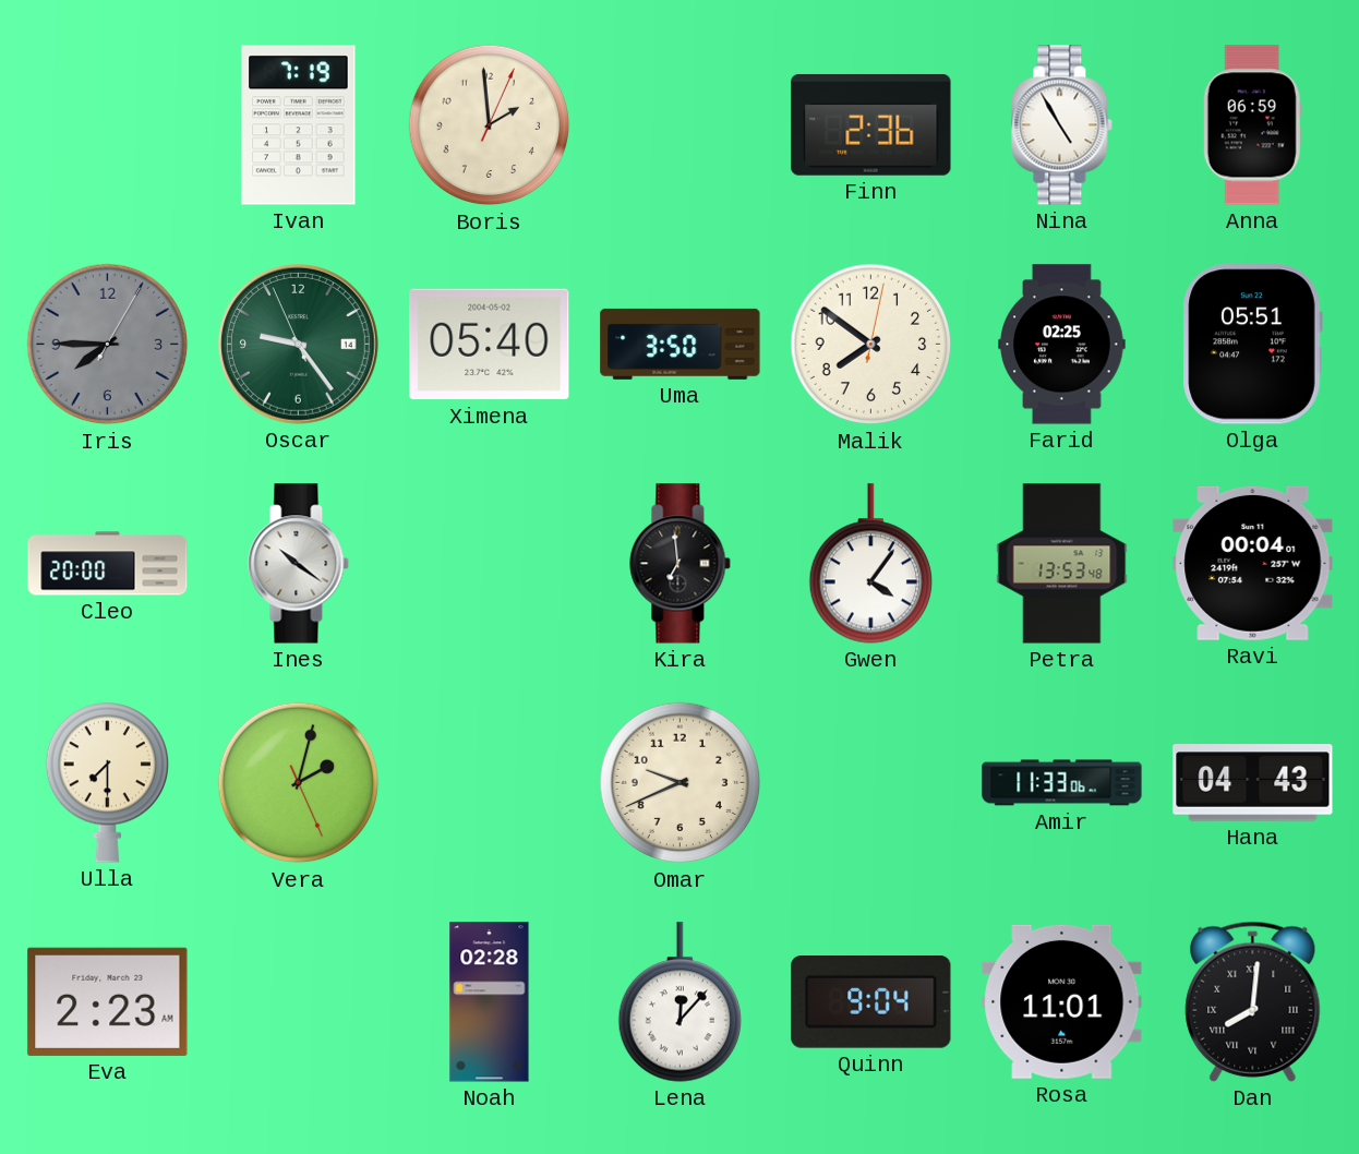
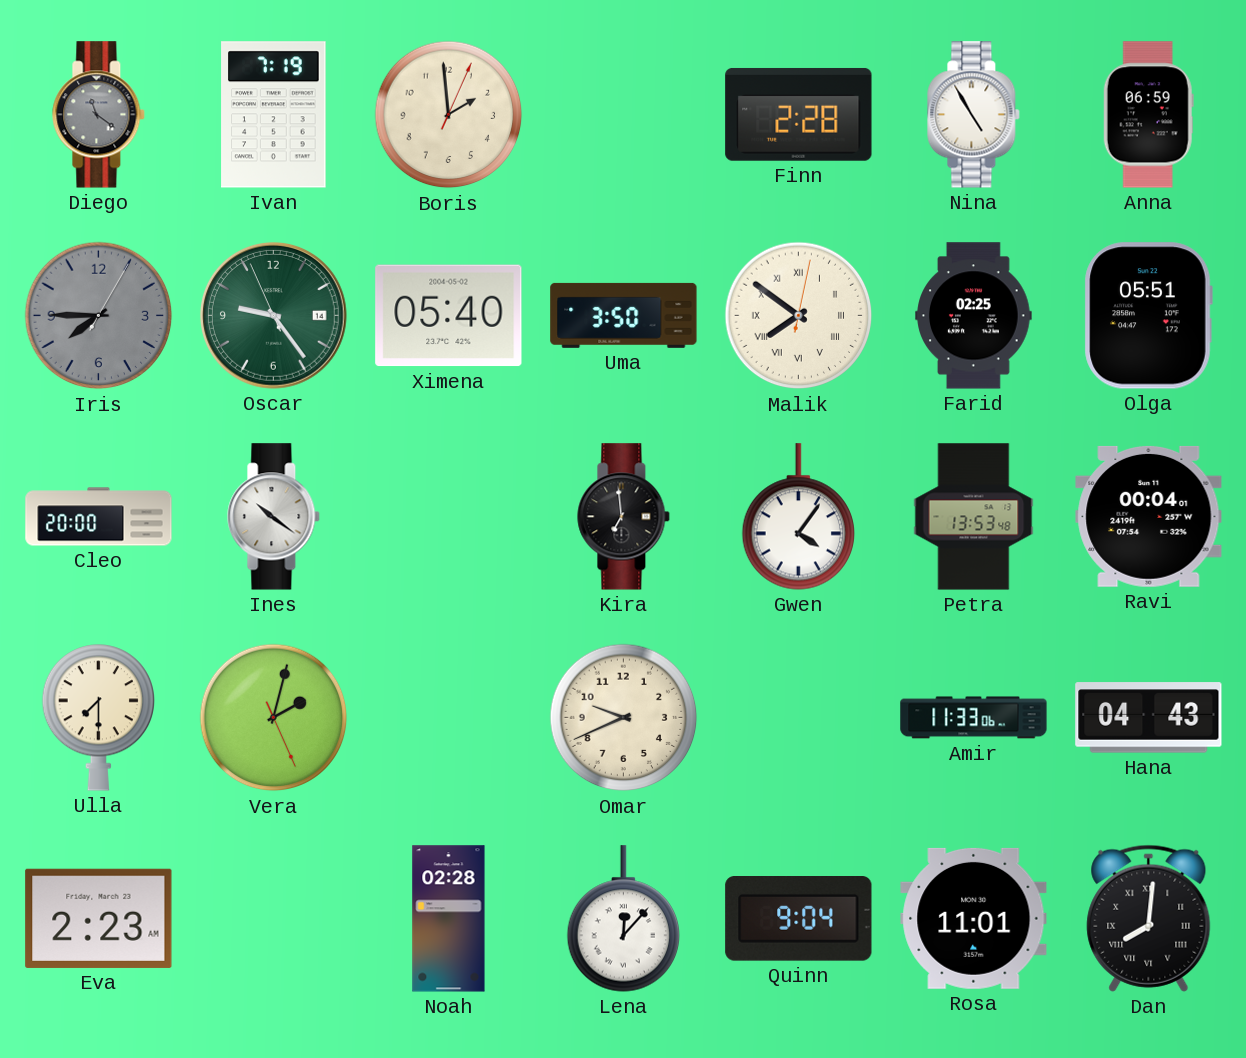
Diego: none -> 11:21
Finn: 2:36 -> 2:28
Malik numerals: Arabic -> Roman
